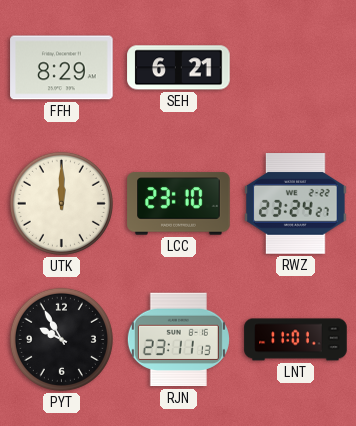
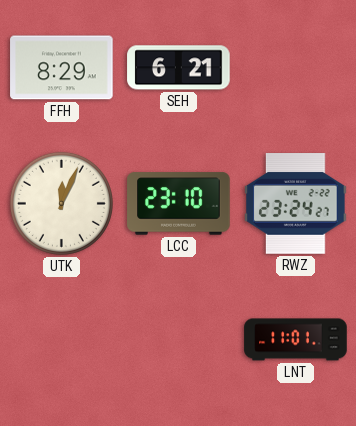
UTK: 12:00 -> 12:04
PYT: 9:55 -> none
RJN: 23:11 -> none
